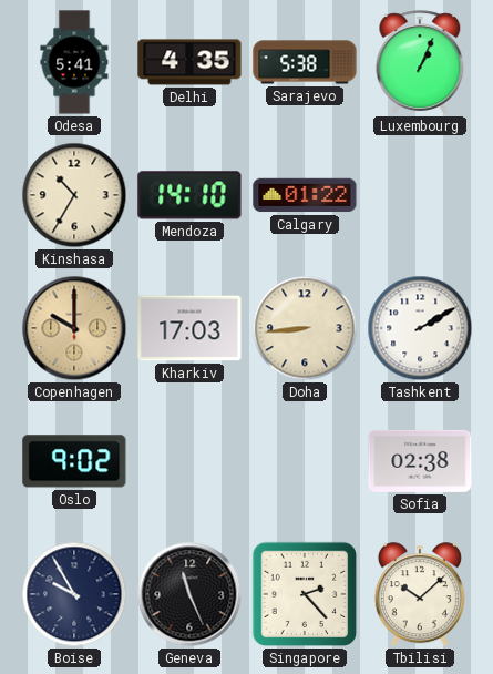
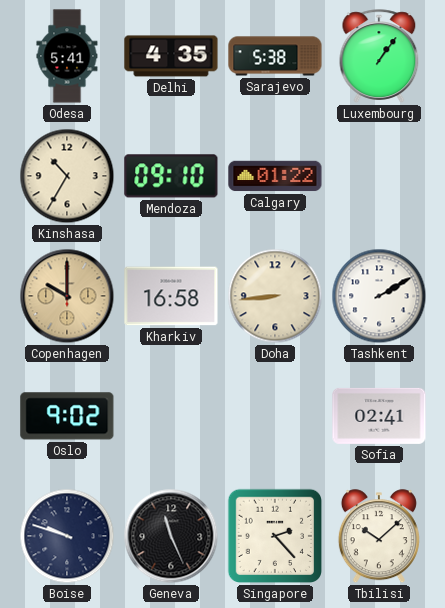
Luxembourg: 1:04 -> 1:06
Mendoza: 14:10 -> 09:10
Kharkiv: 17:03 -> 16:58
Sofia: 02:38 -> 02:41
Boise: 9:55 -> 9:48
